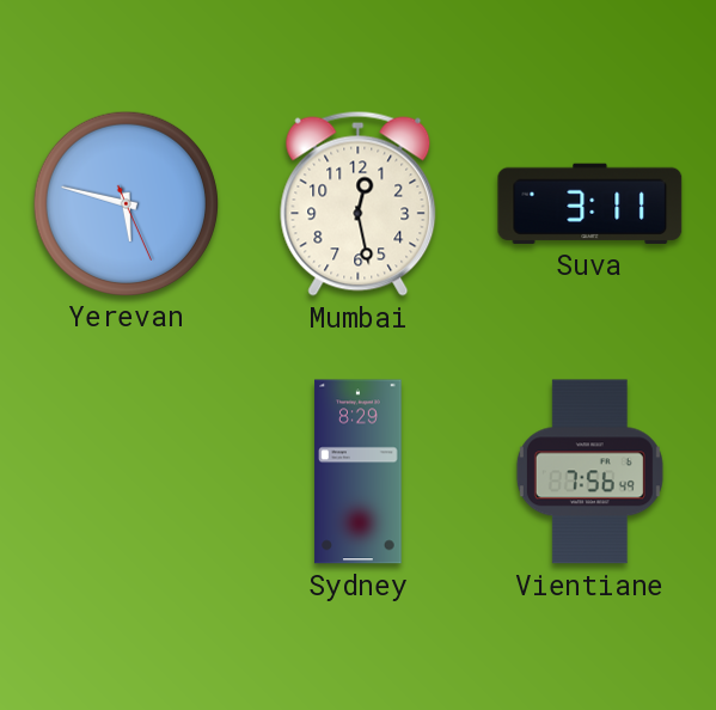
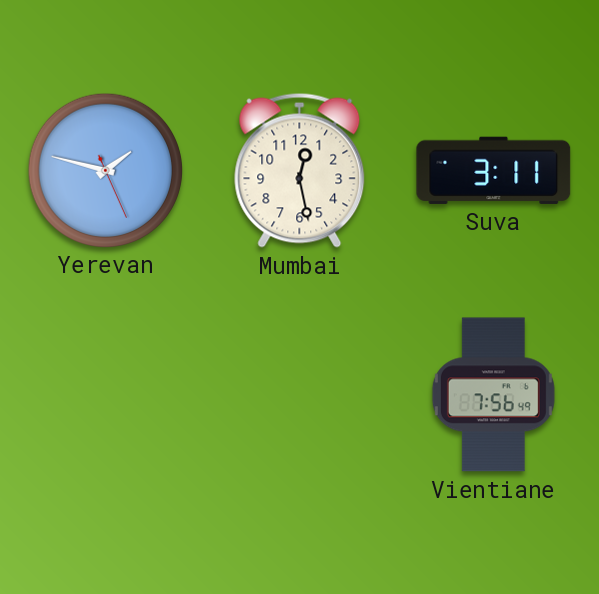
Yerevan: 5:47 -> 1:47
Sydney: 8:29 -> none
